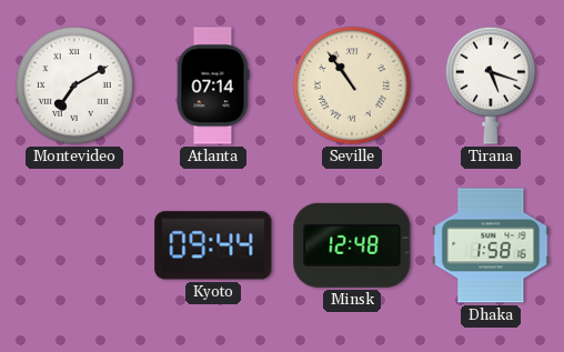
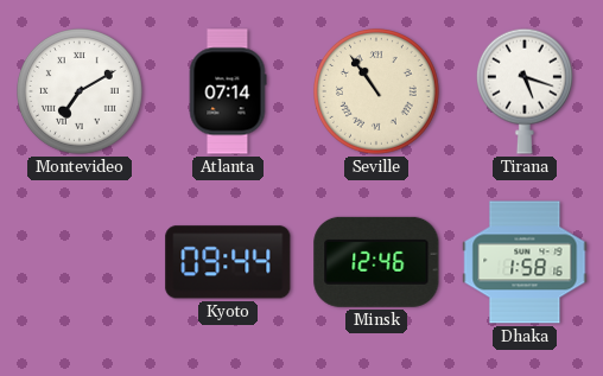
Minsk: 12:48 -> 12:46
